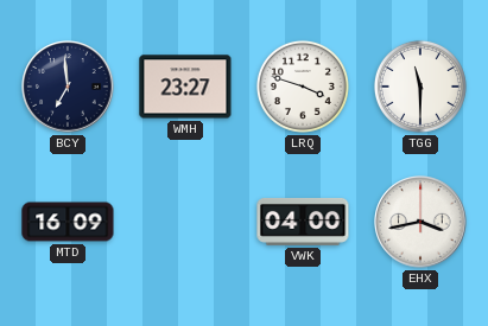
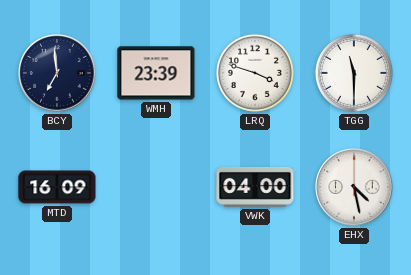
WMH: 23:27 -> 23:39
EHX: 3:43 -> 4:28
